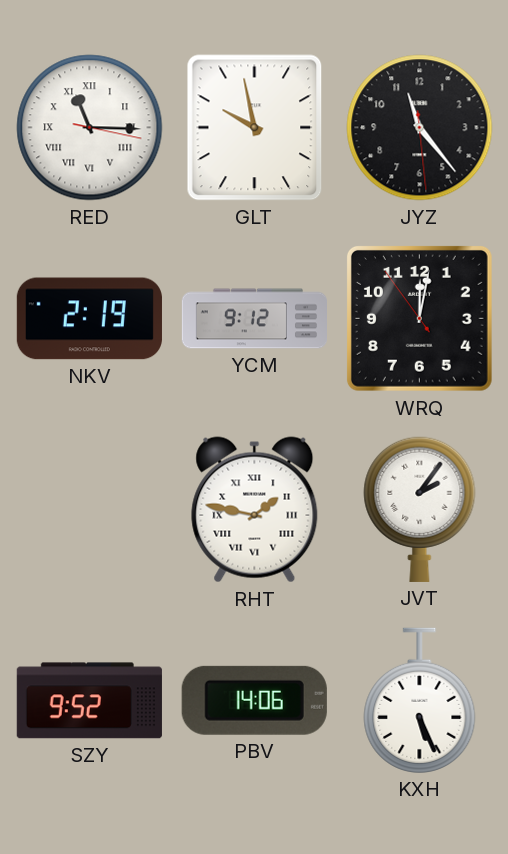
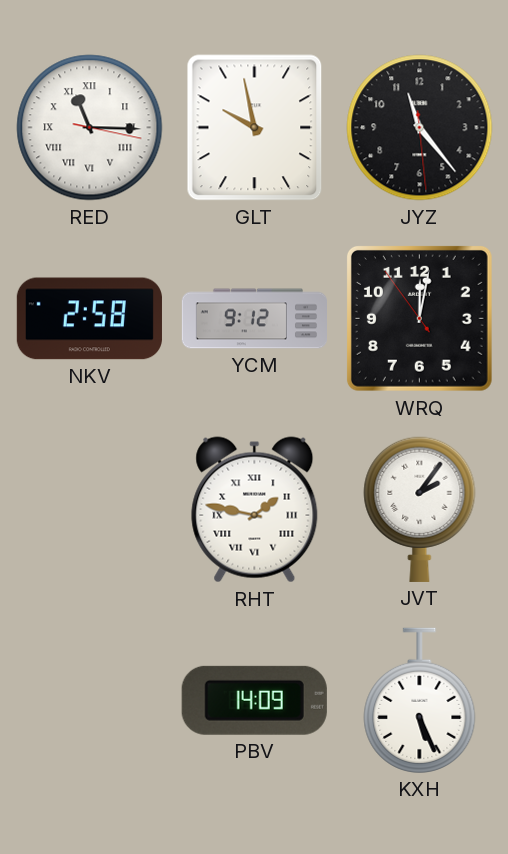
NKV: 2:19 -> 2:58
SZY: 9:52 -> none
PBV: 14:06 -> 14:09
